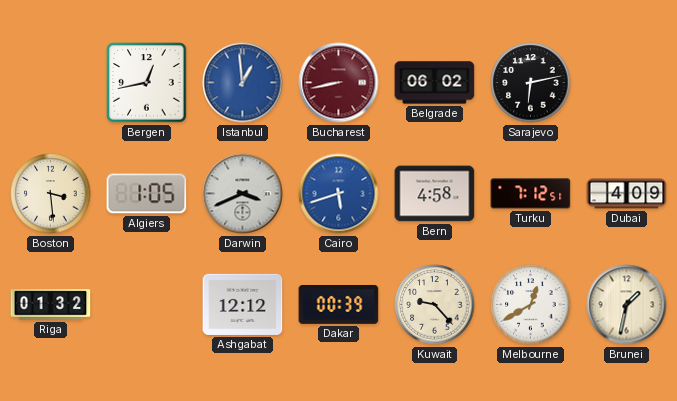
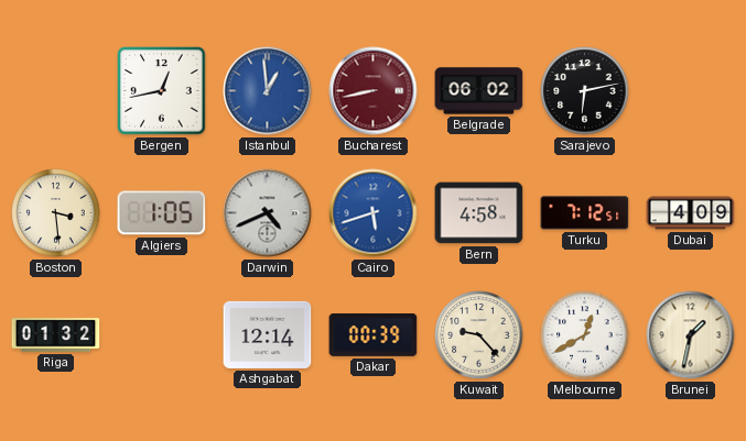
Darwin: 3:41 -> 4:41
Ashgabat: 12:12 -> 12:14
